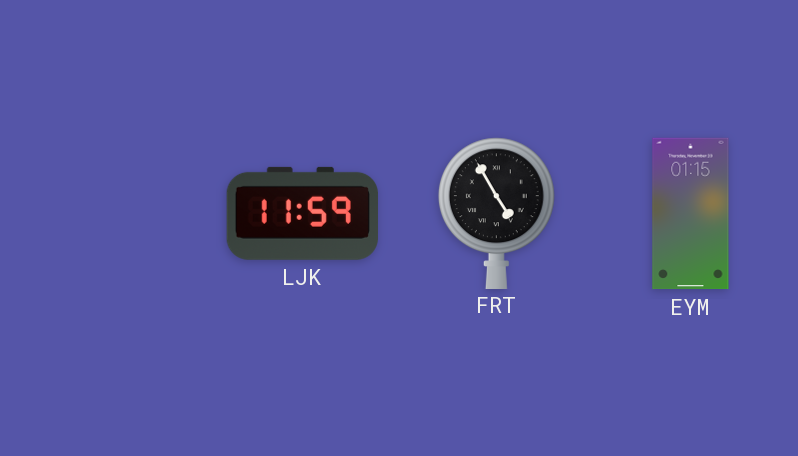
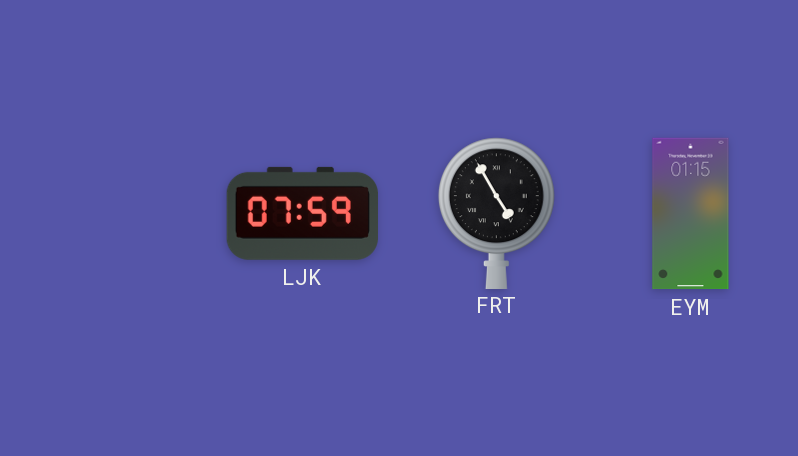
LJK: 11:59 -> 07:59
